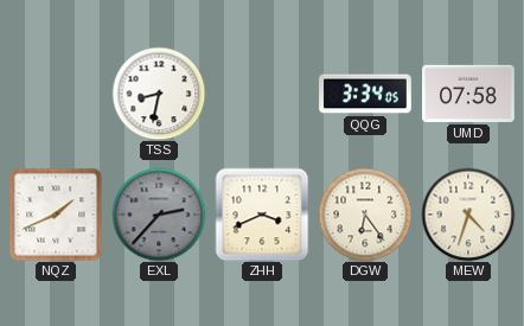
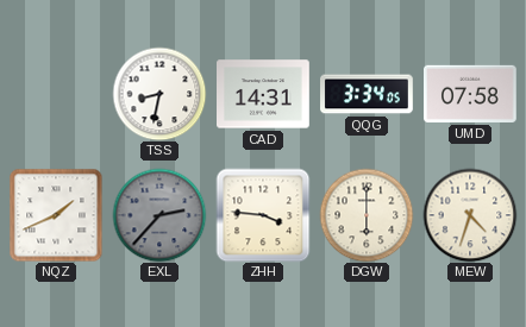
CAD: none -> 14:31
ZHH: 3:41 -> 3:46
DGW: 6:24 -> 6:00
